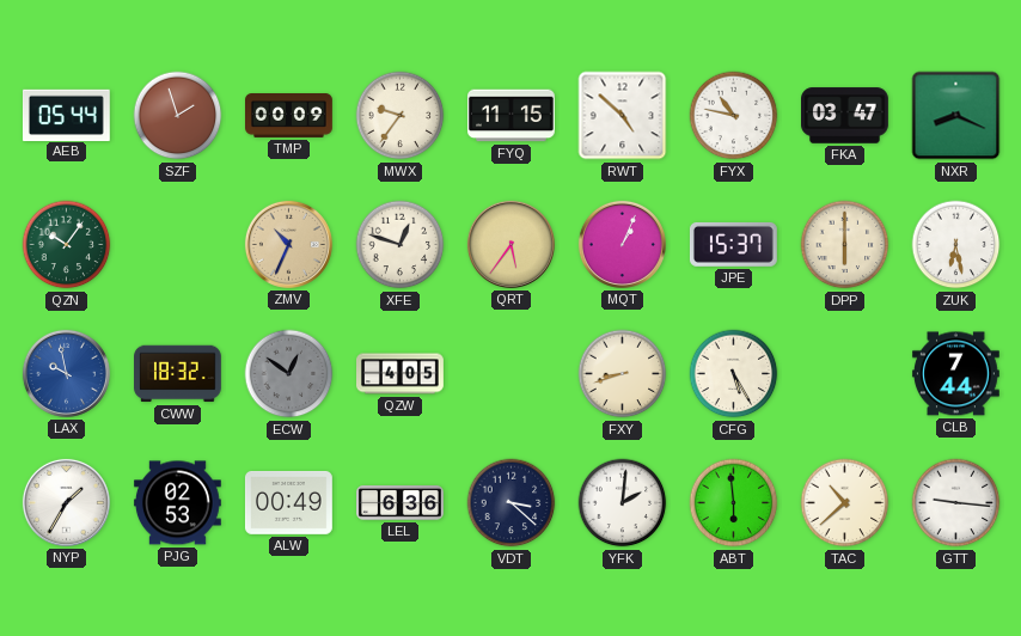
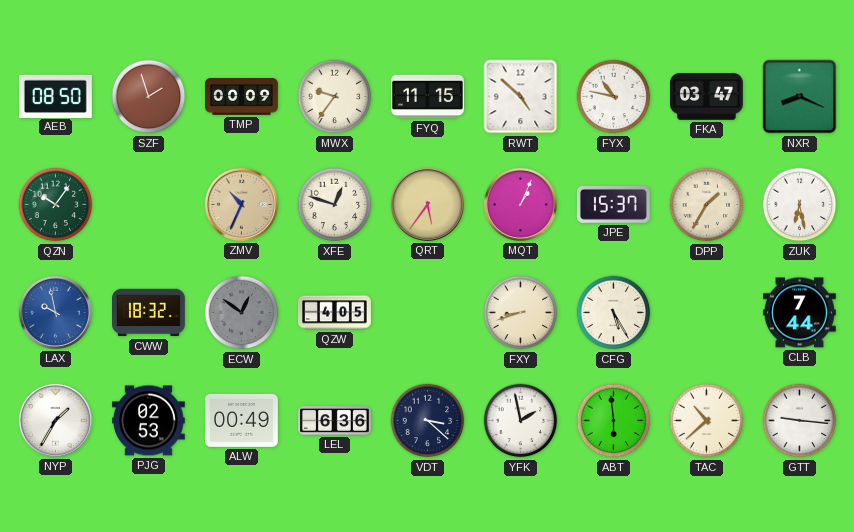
AEB: 05:44 -> 08:50
DPP: 6:00 -> 1:35
YFK: 2:01 -> 1:58
